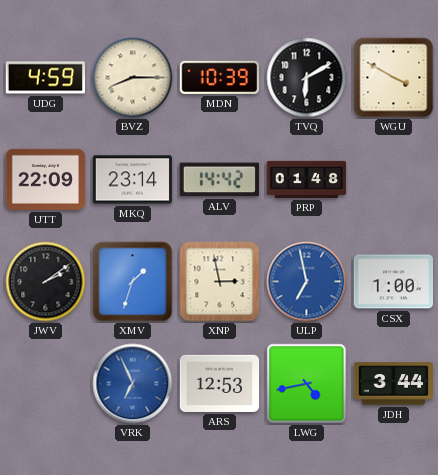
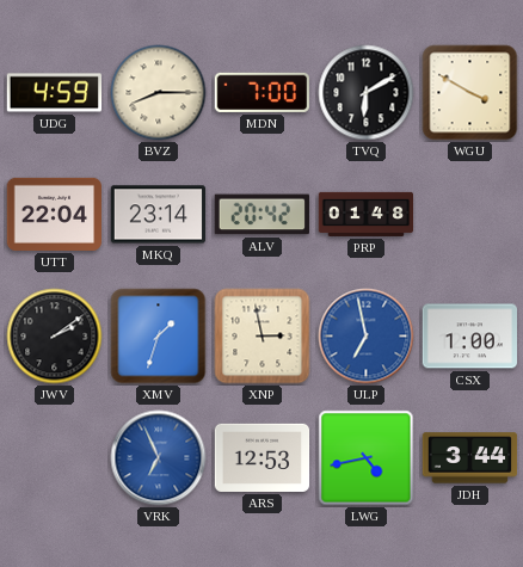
MDN: 10:39 -> 7:00
UTT: 22:09 -> 22:04
ALV: 14:42 -> 20:42
